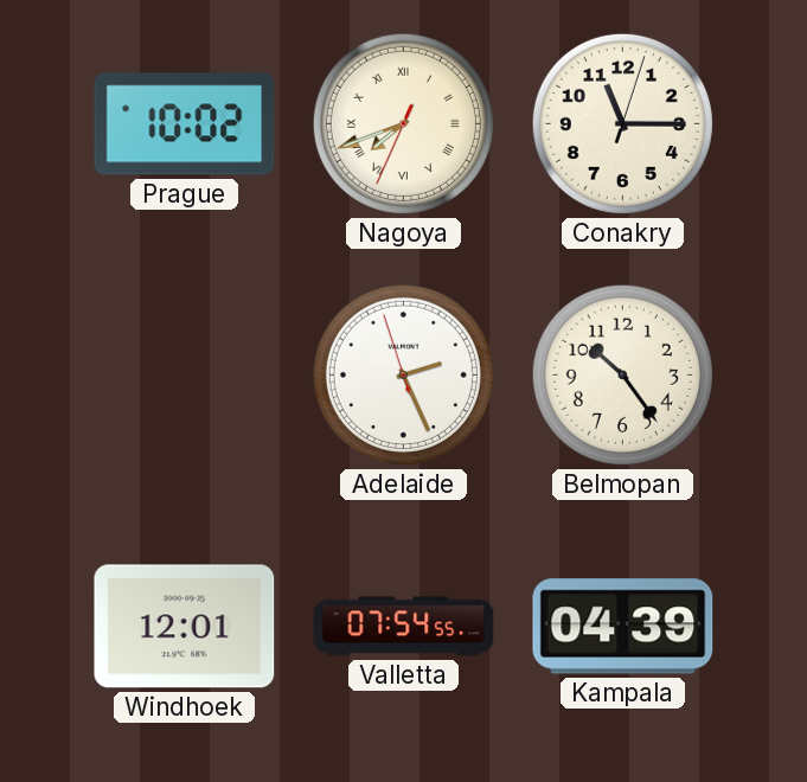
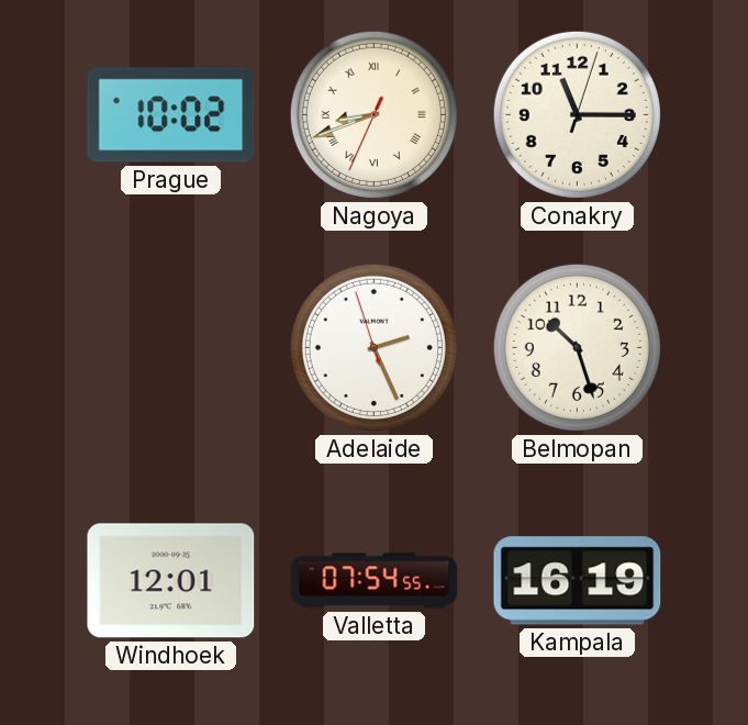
Nagoya: 7:41 -> 8:41
Belmopan: 10:24 -> 10:27
Kampala: 04:39 -> 16:19
